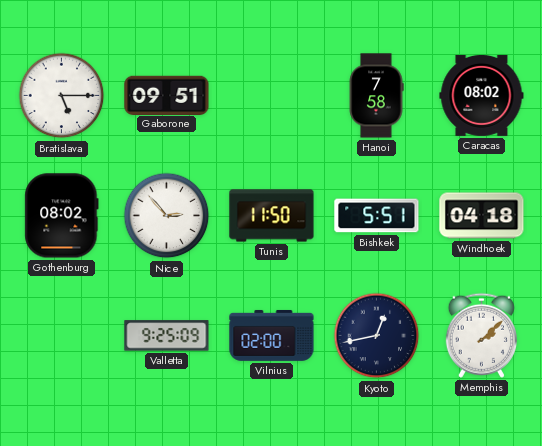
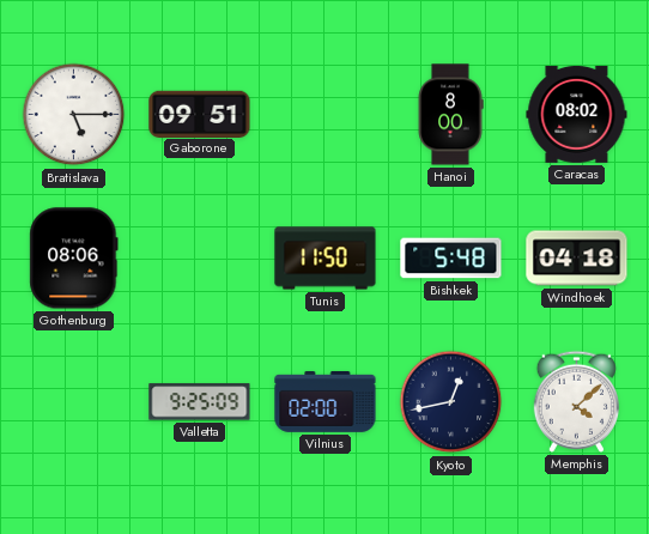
Hanoi: 7:58 -> 8:00
Gothenburg: 08:02 -> 08:06
Nice: 2:53 -> none
Bishkek: 5:51 -> 5:48
Memphis: 2:08 -> 4:08
